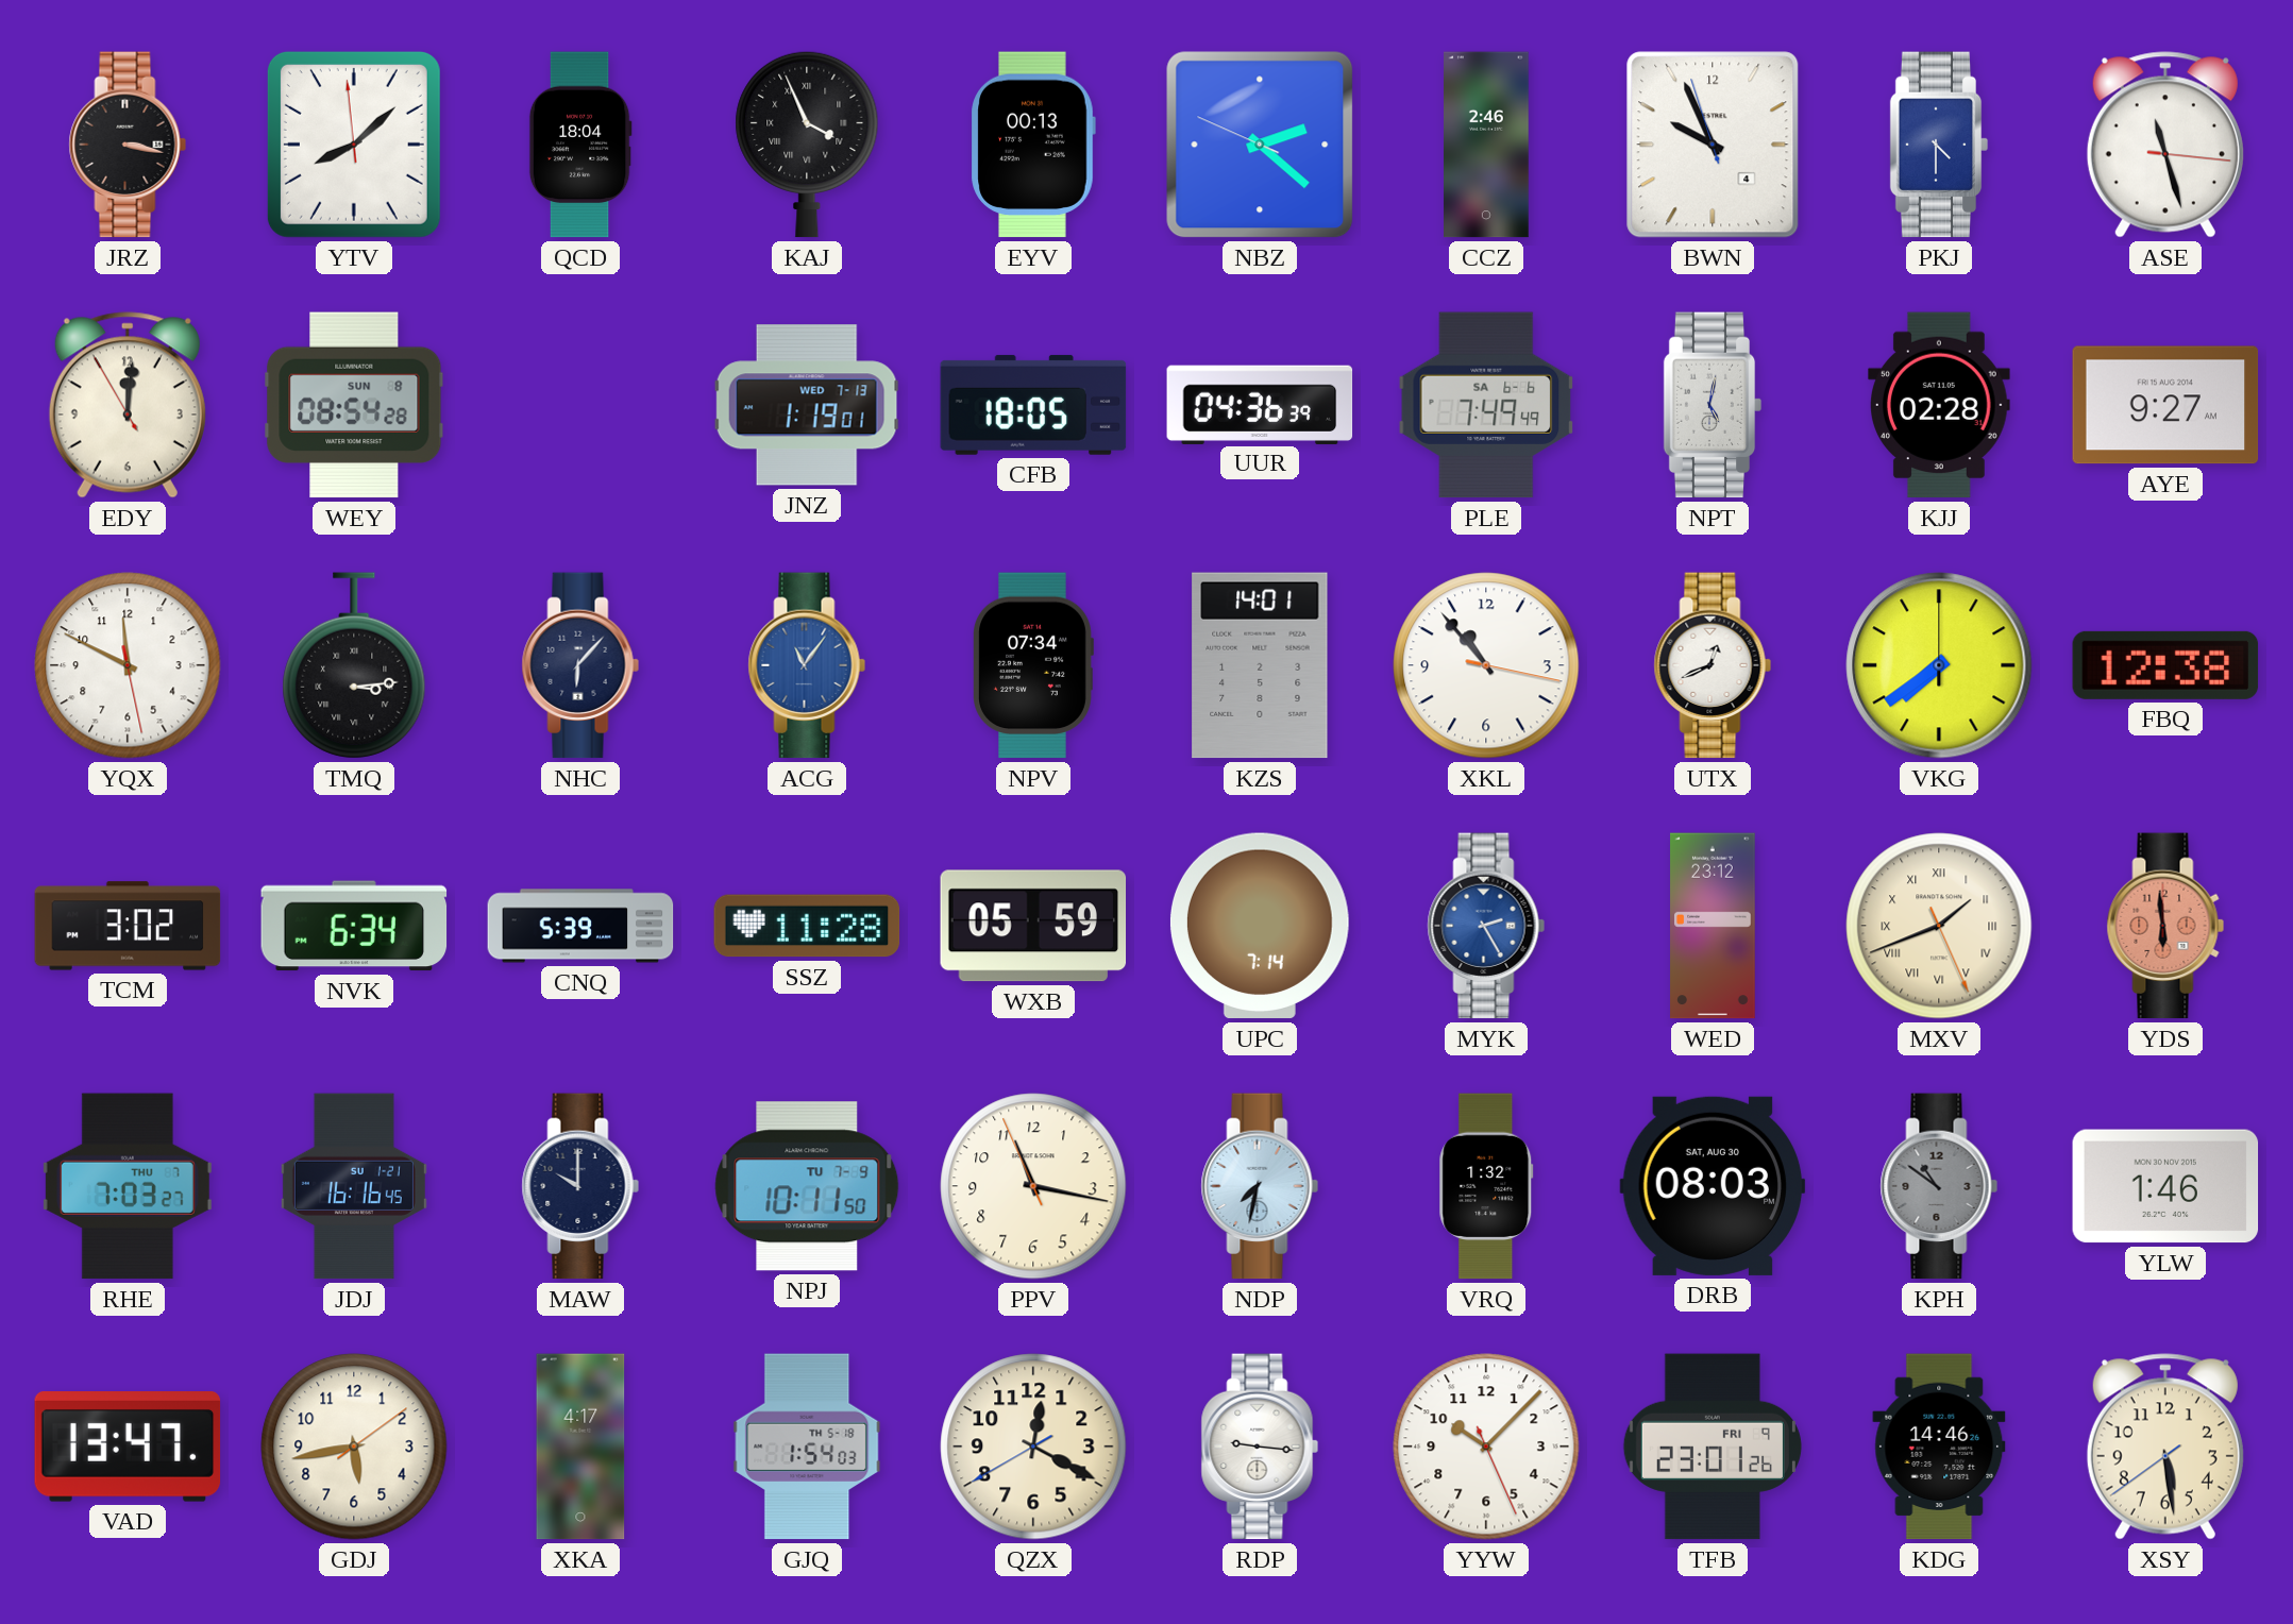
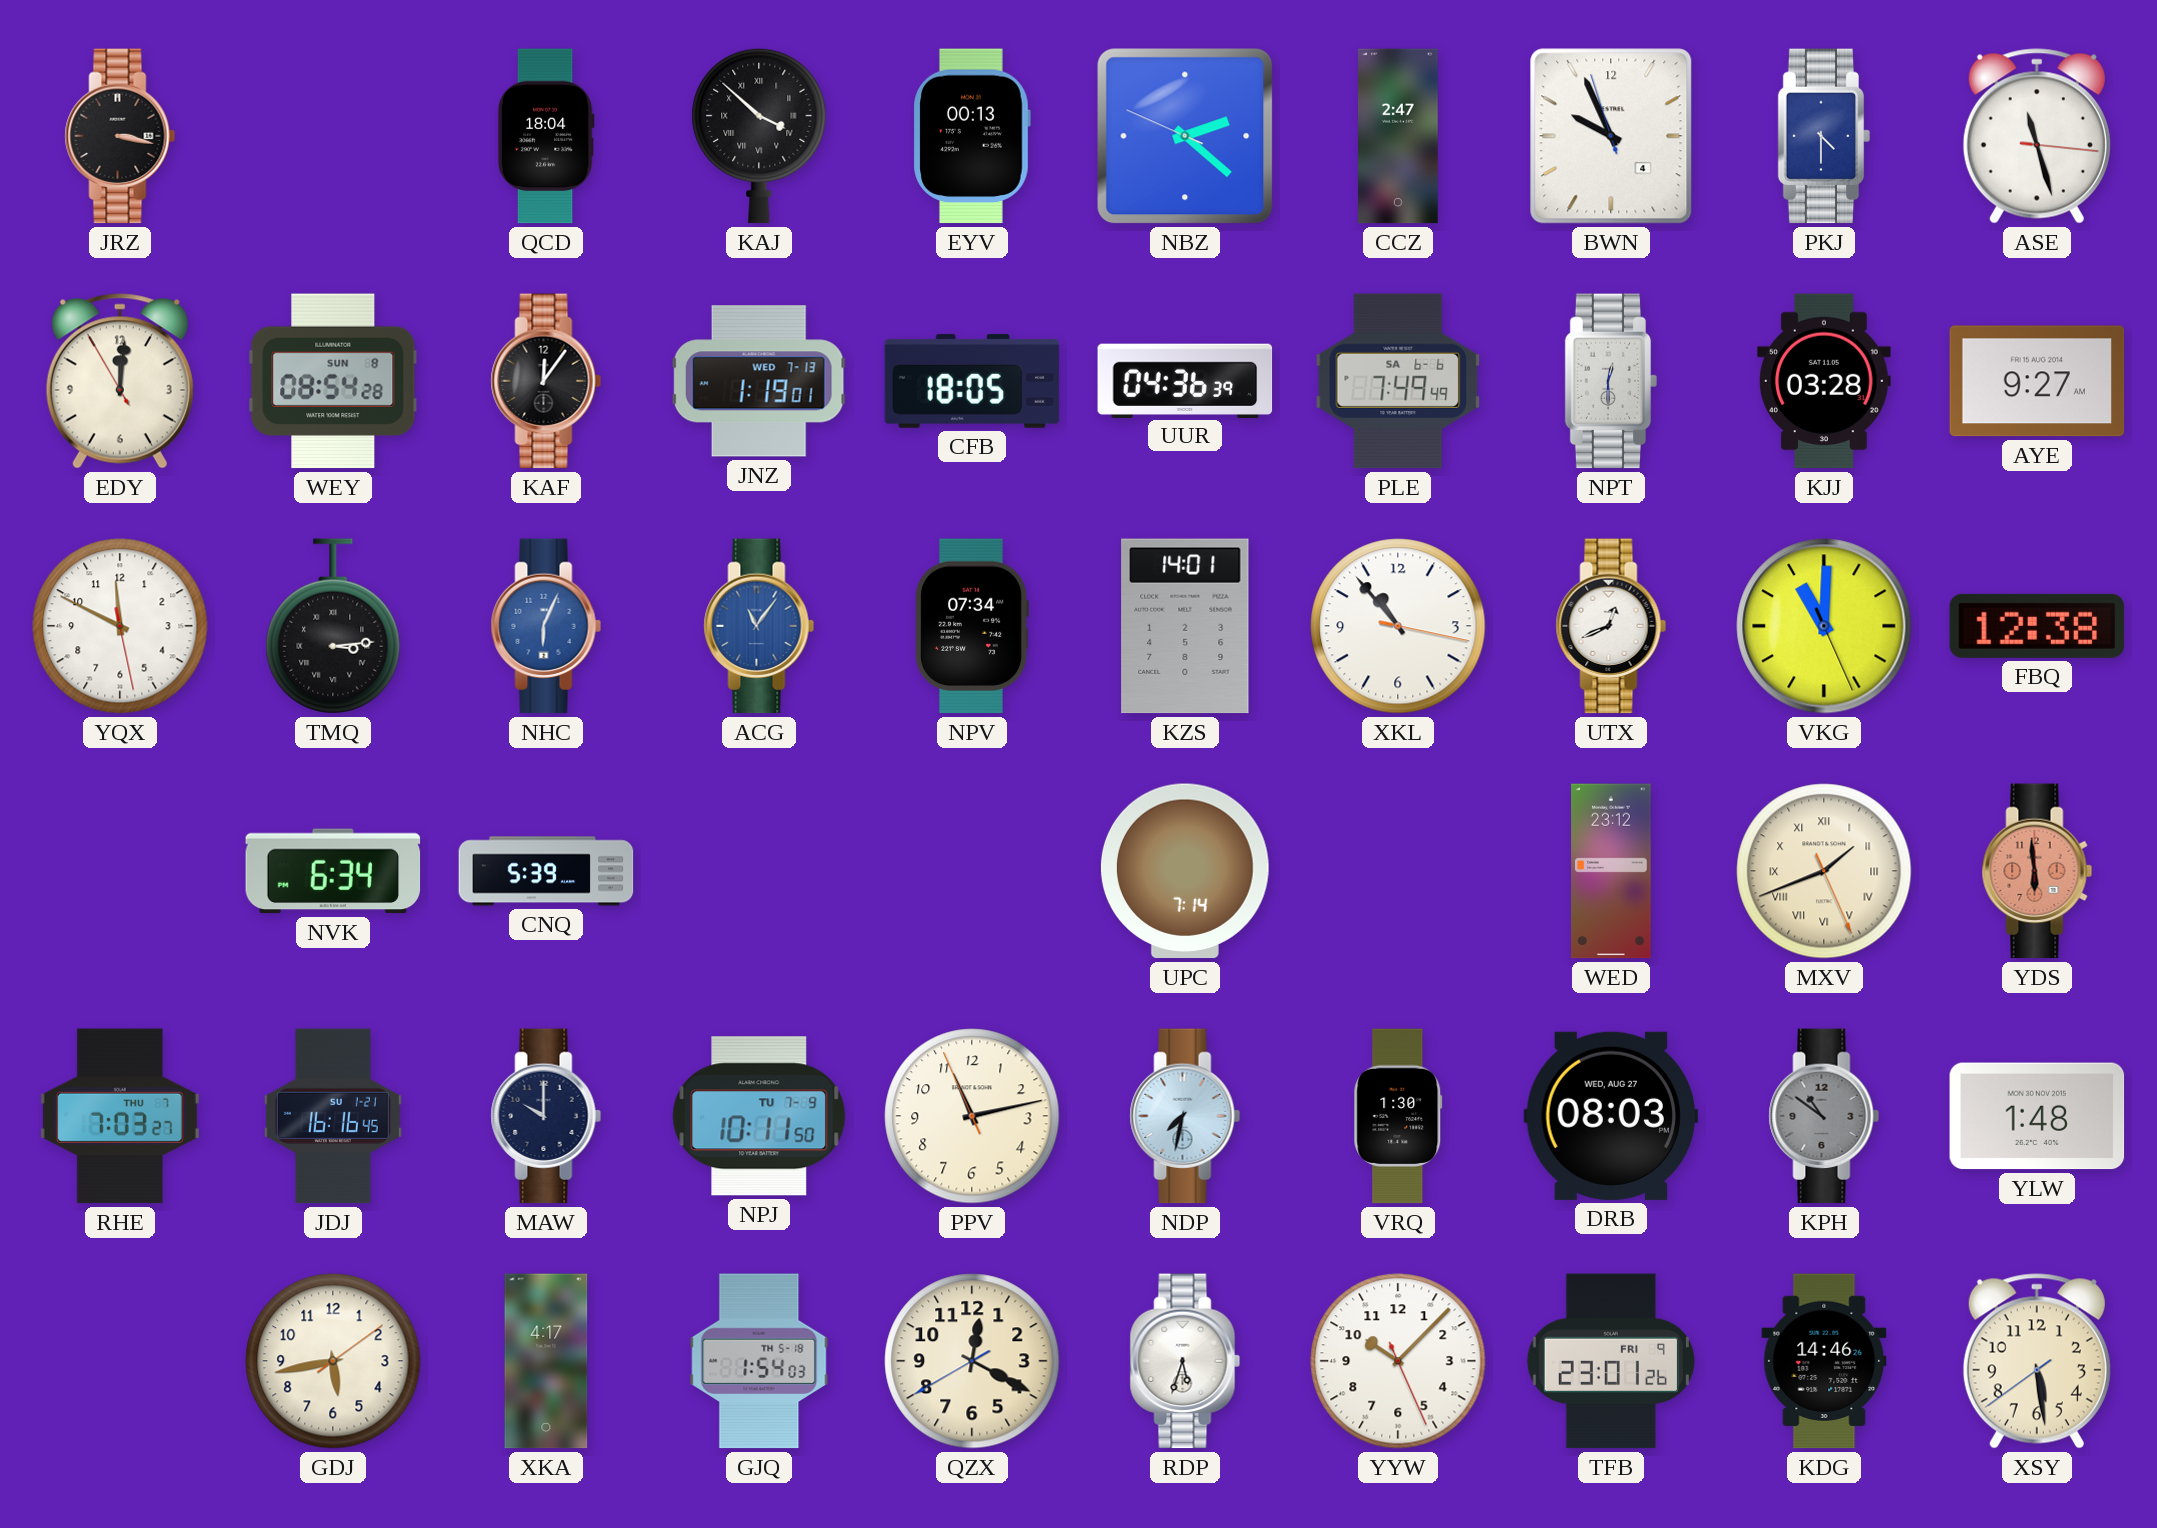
YTV: 8:07 -> none
KAJ: 3:56 -> 3:52
CCZ: 2:46 -> 2:47
KAF: none -> 12:06
NPT: 5:02 -> 12:30
KJJ: 02:28 -> 03:28
NHC: 6:07 -> 6:04
NHC dial: navy -> blue
VKG: 7:39 -> 11:00
TCM: 3:02 -> none
SSZ: 11:28 -> none
WXB: 05:59 -> none
MYK: 2:25 -> none
PPV: 11:16 -> 11:12
VRQ: 1:32 -> 1:30
DRB date: SAT, AUG 30 -> WED, AUG 27
YLW: 1:46 -> 1:48
VAD: 13:47 -> none
RDP: 9:16 -> 5:33
